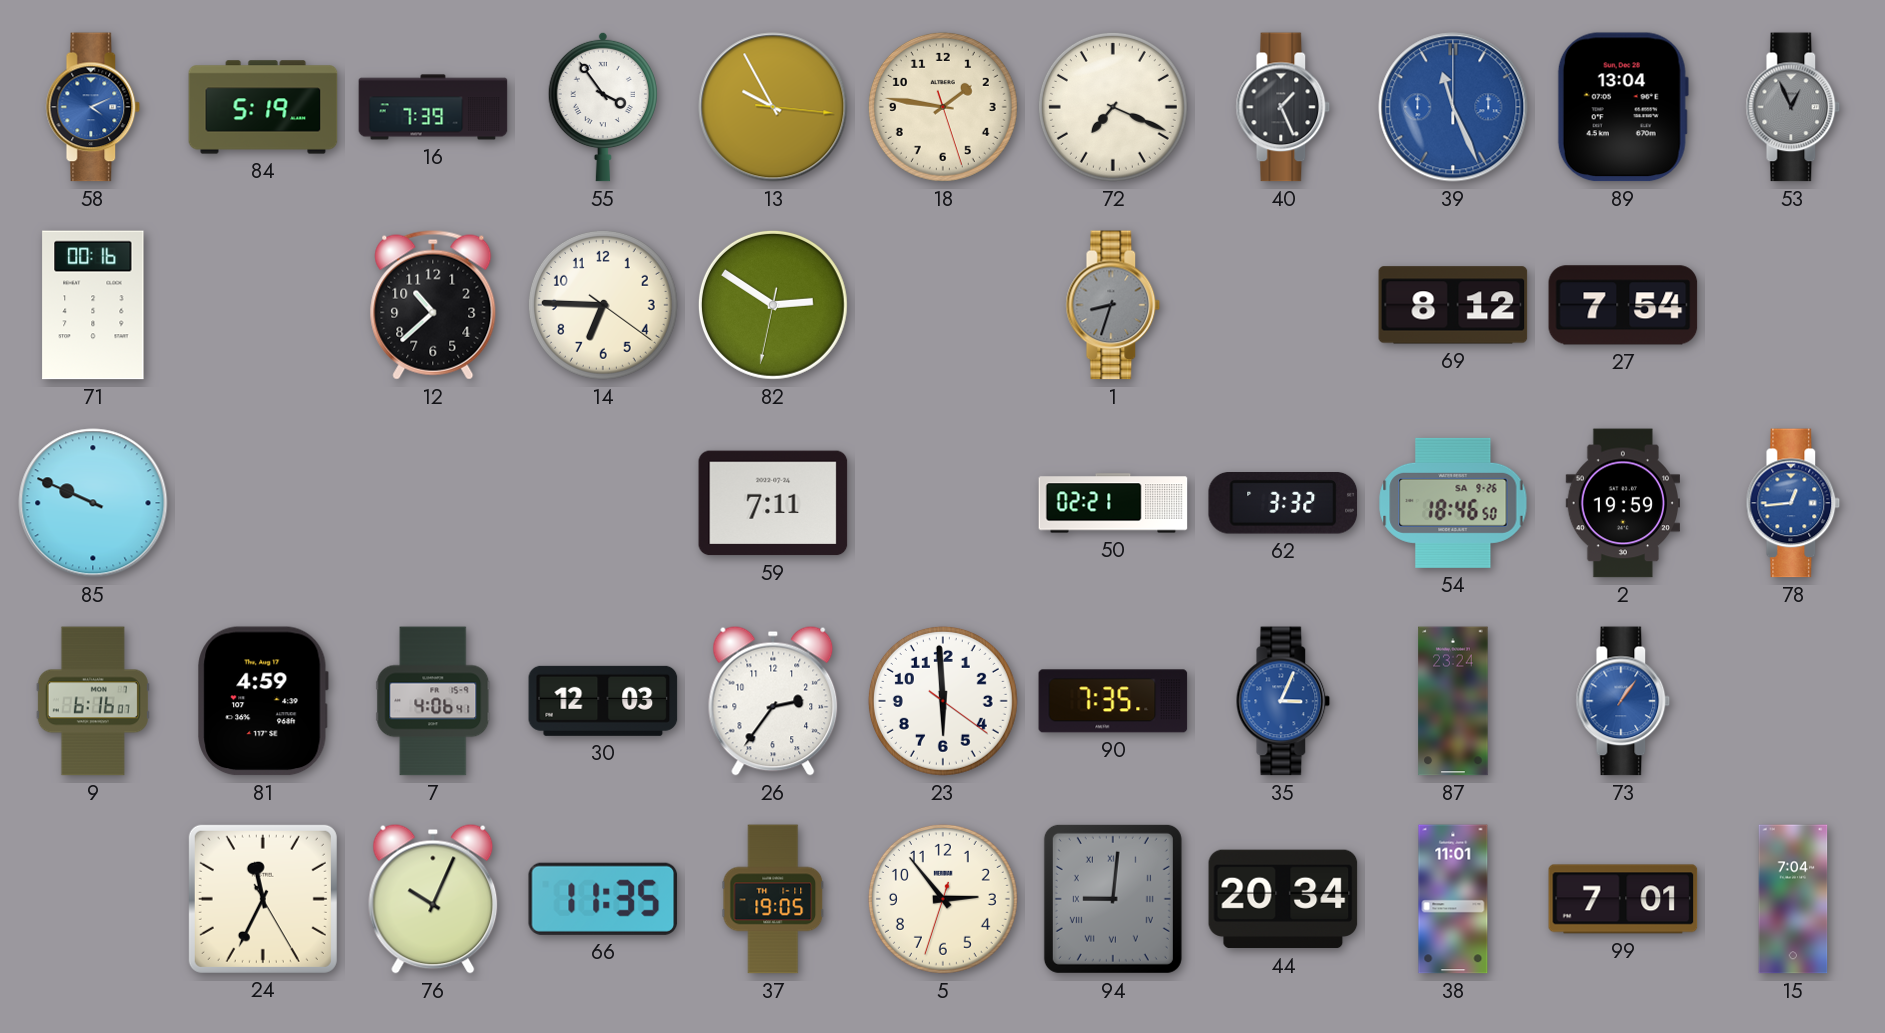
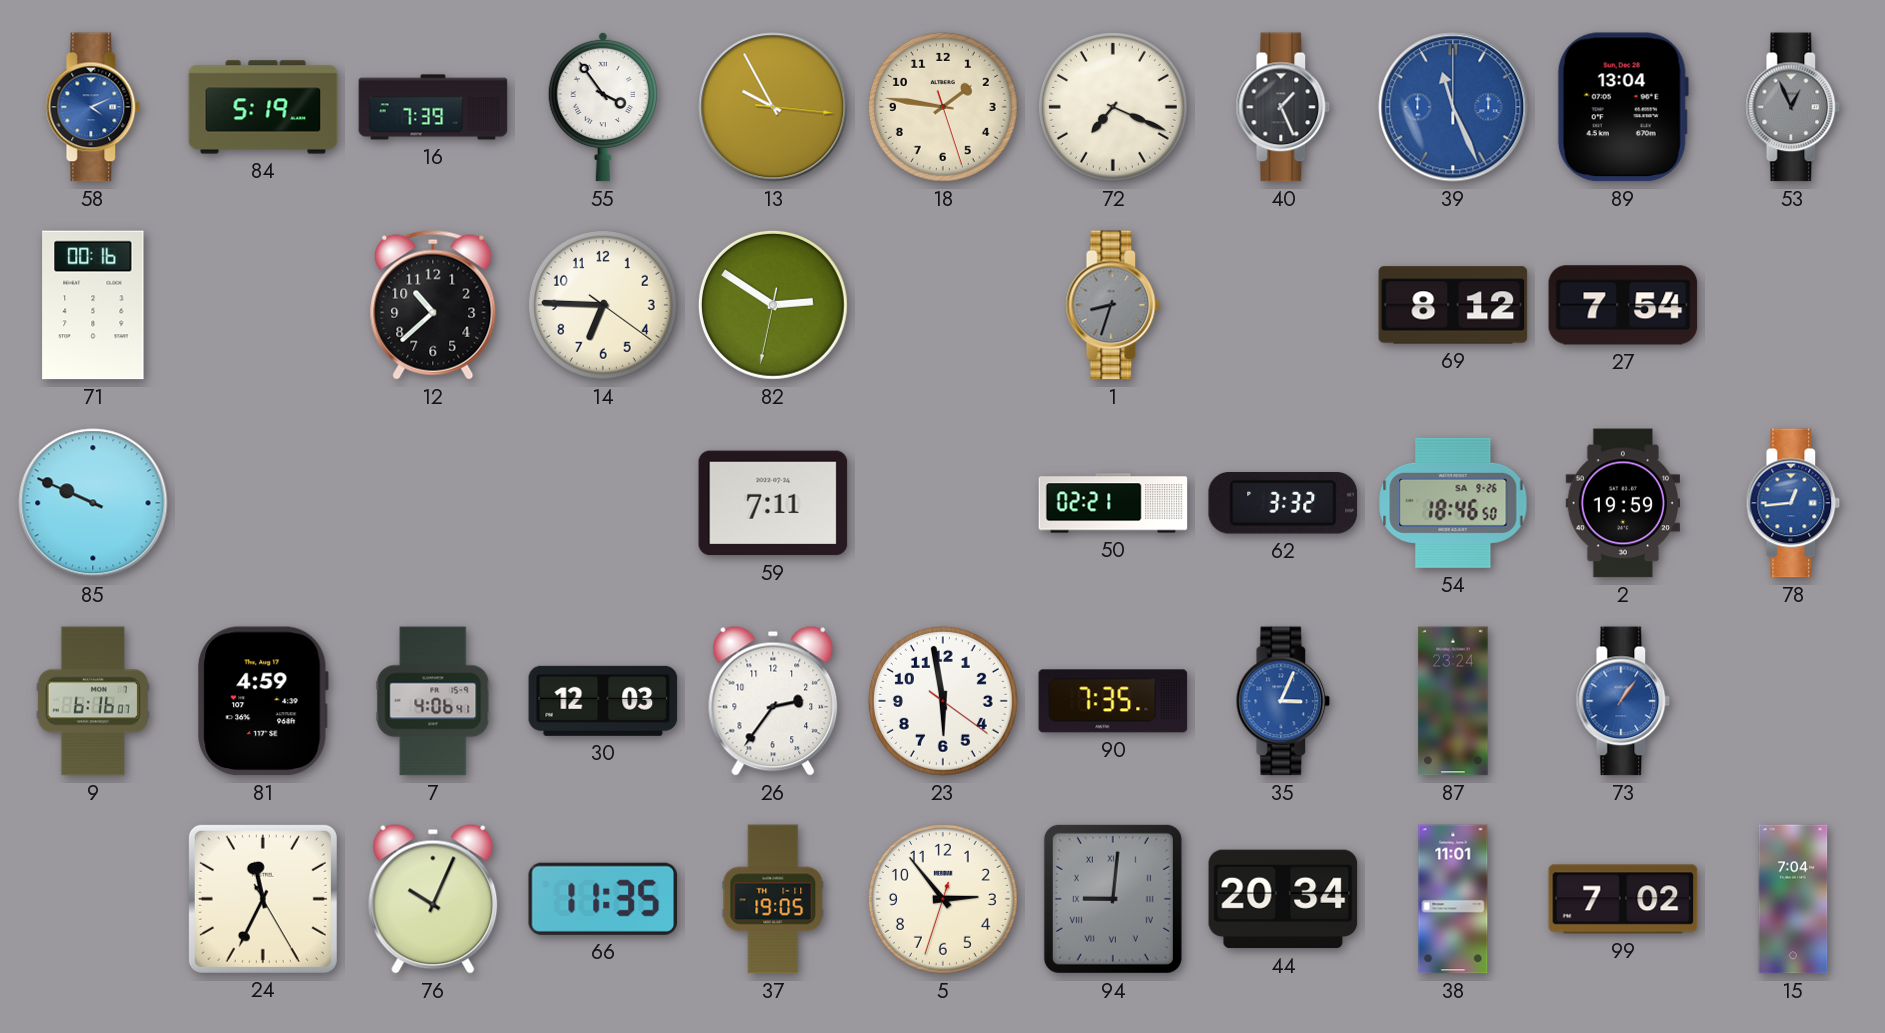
23: 5:59 -> 5:58
99: 7:01 -> 7:02
